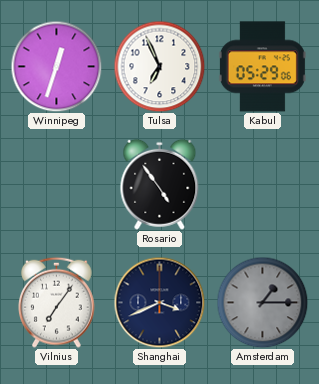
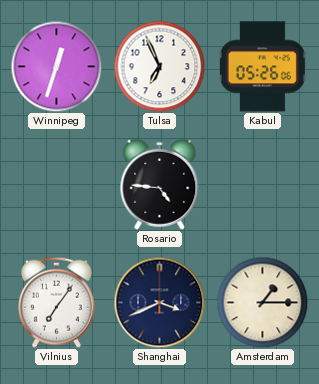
Kabul: 05:29 -> 05:26
Rosario: 4:54 -> 4:46
Amsterdam dial: grey -> cream
